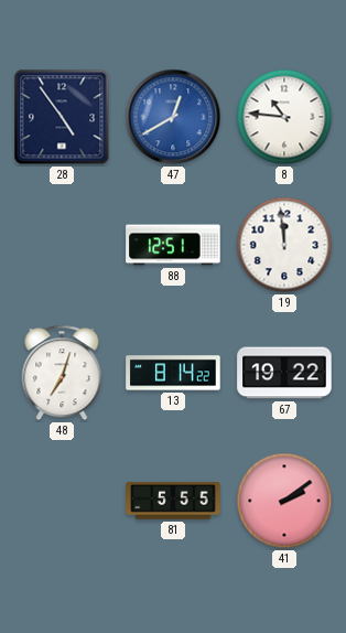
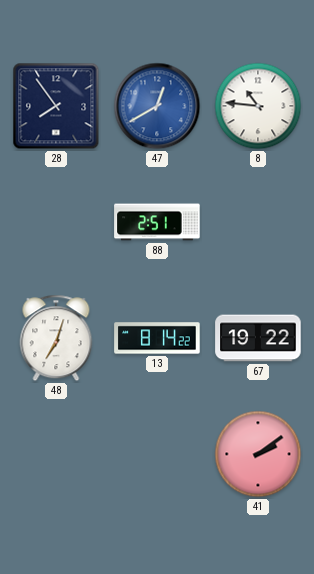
28: 4:54 -> 7:54
88: 12:51 -> 2:51
19: 11:59 -> none
81: 5:55 -> none
